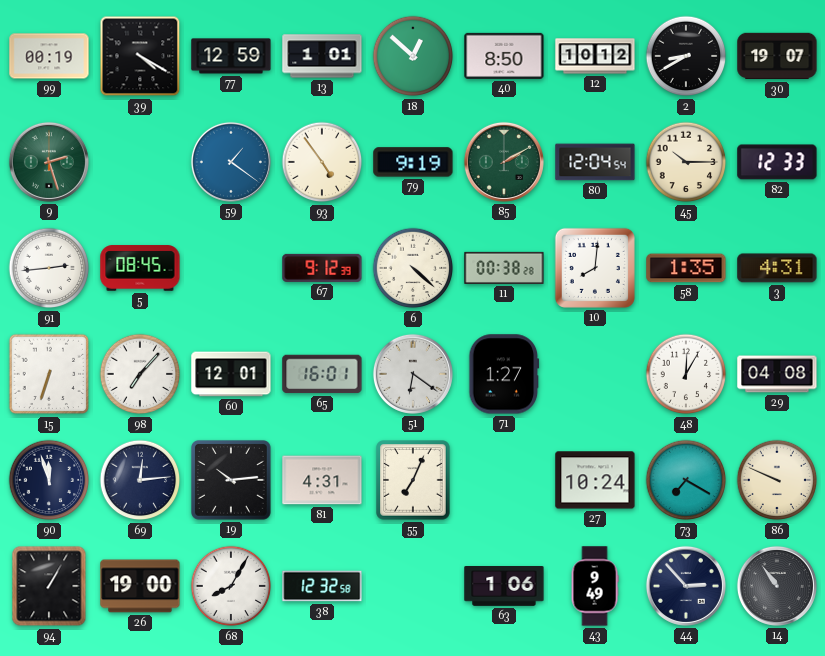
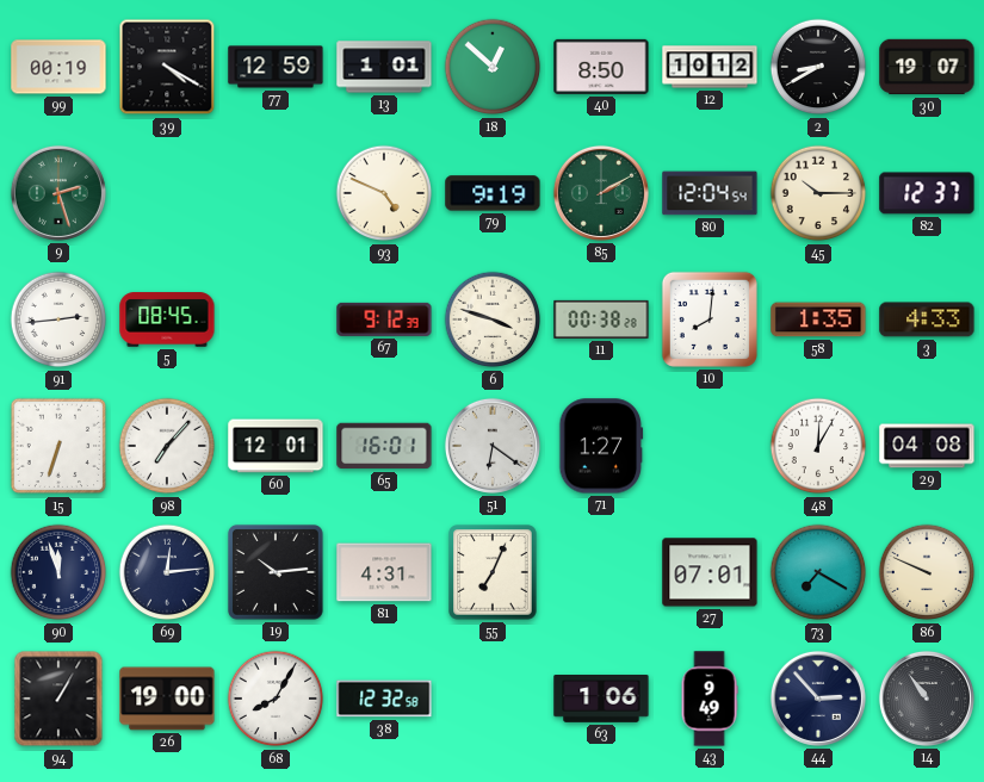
59: 1:21 -> none
93: 4:54 -> 4:49
82: 12:33 -> 12:37
6: 4:22 -> 3:48
3: 4:31 -> 4:33
27: 10:24 -> 07:01
